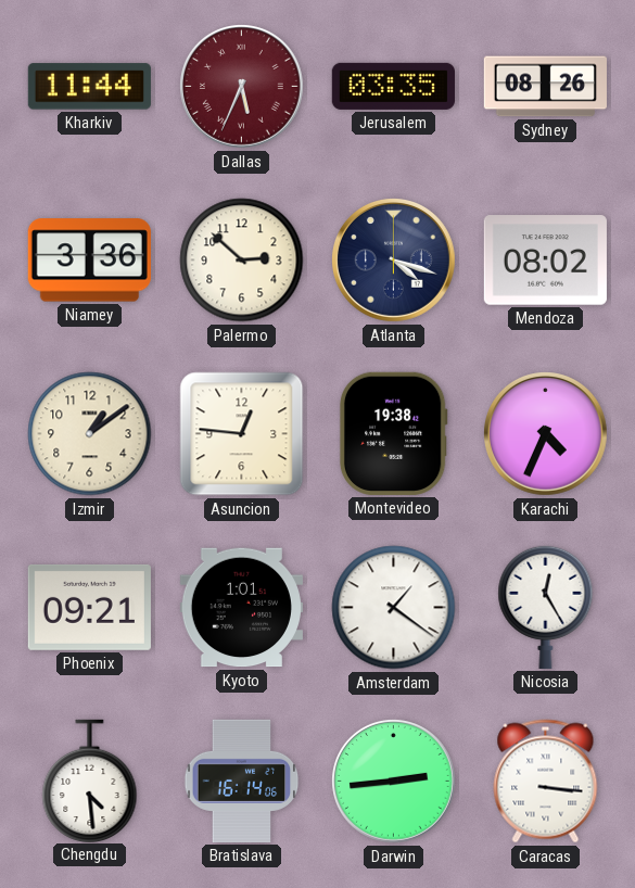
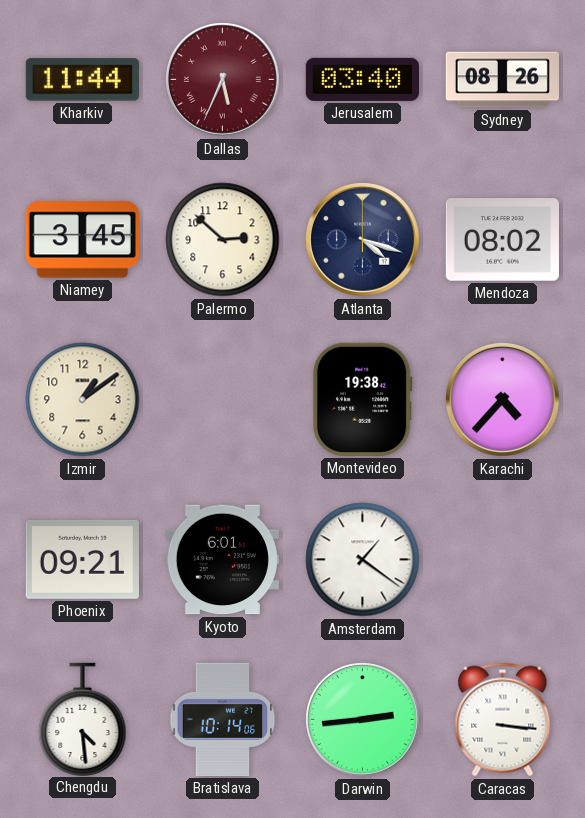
Jerusalem: 03:35 -> 03:40
Niamey: 3:36 -> 3:45
Asuncion: 12:46 -> none
Karachi: 4:34 -> 4:37
Kyoto: 1:01 -> 6:01
Nicosia: 12:25 -> none
Bratislava: 16:14 -> 10:14
